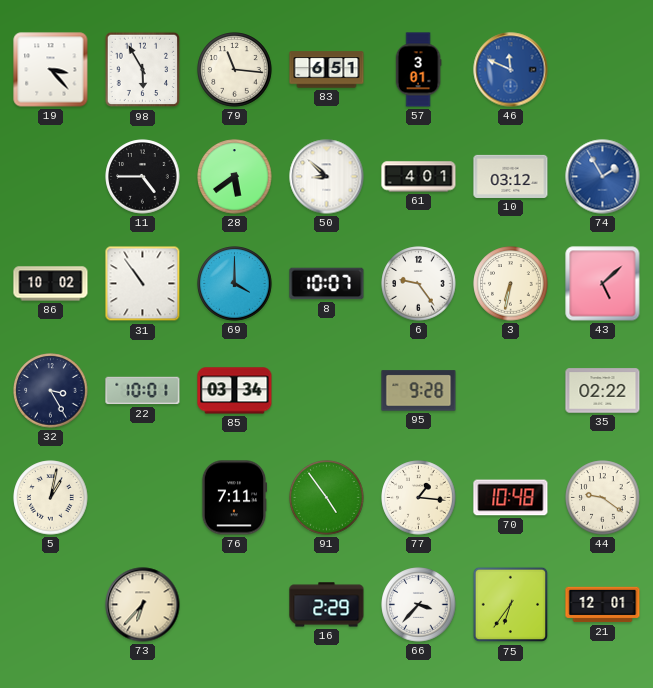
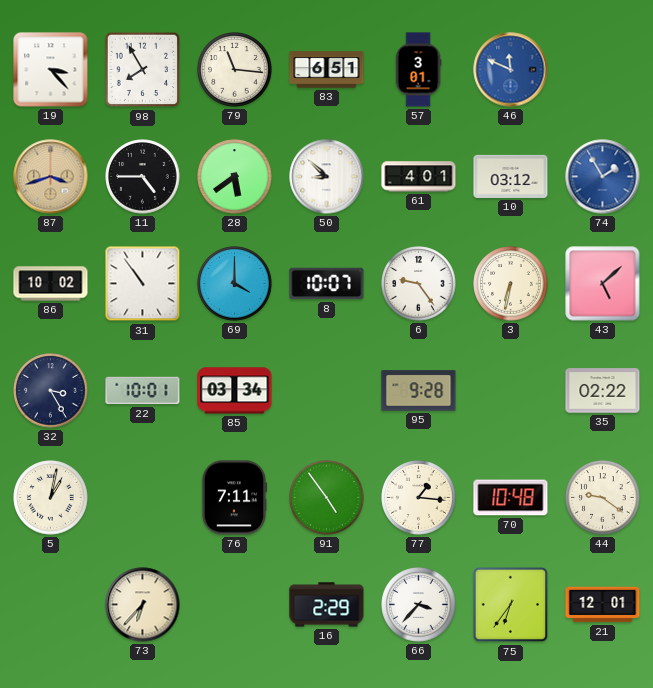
98: 5:55 -> 7:55
87: none -> 3:42
